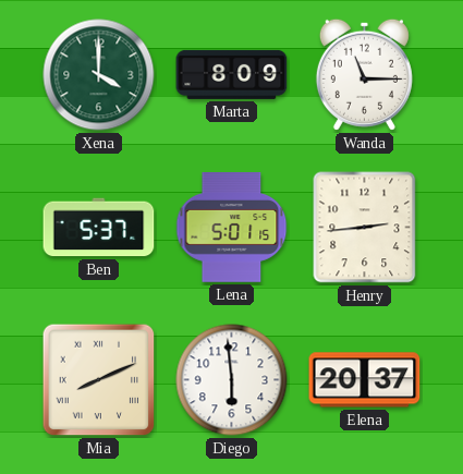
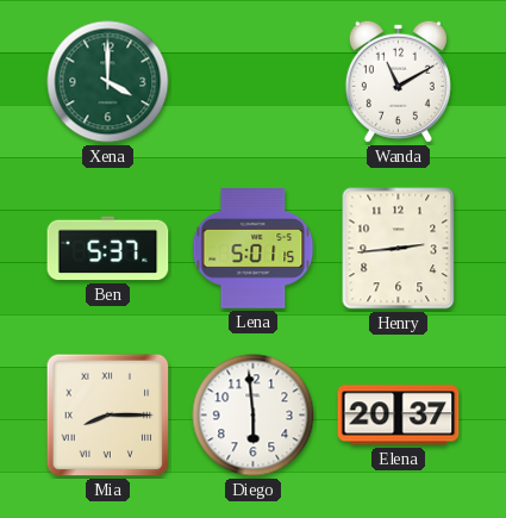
Marta: 8:09 -> none
Wanda: 11:15 -> 11:10
Mia: 8:11 -> 8:15
